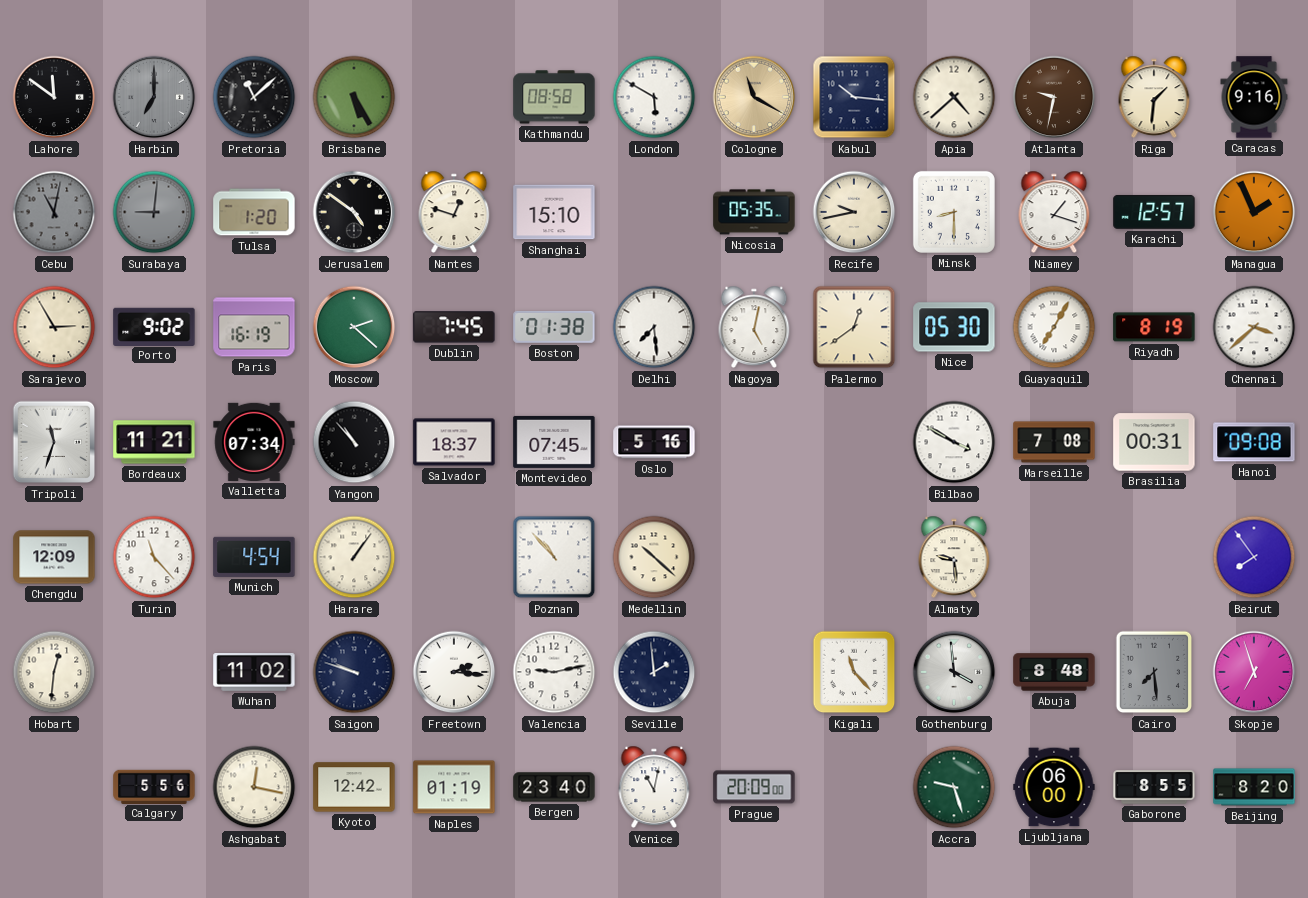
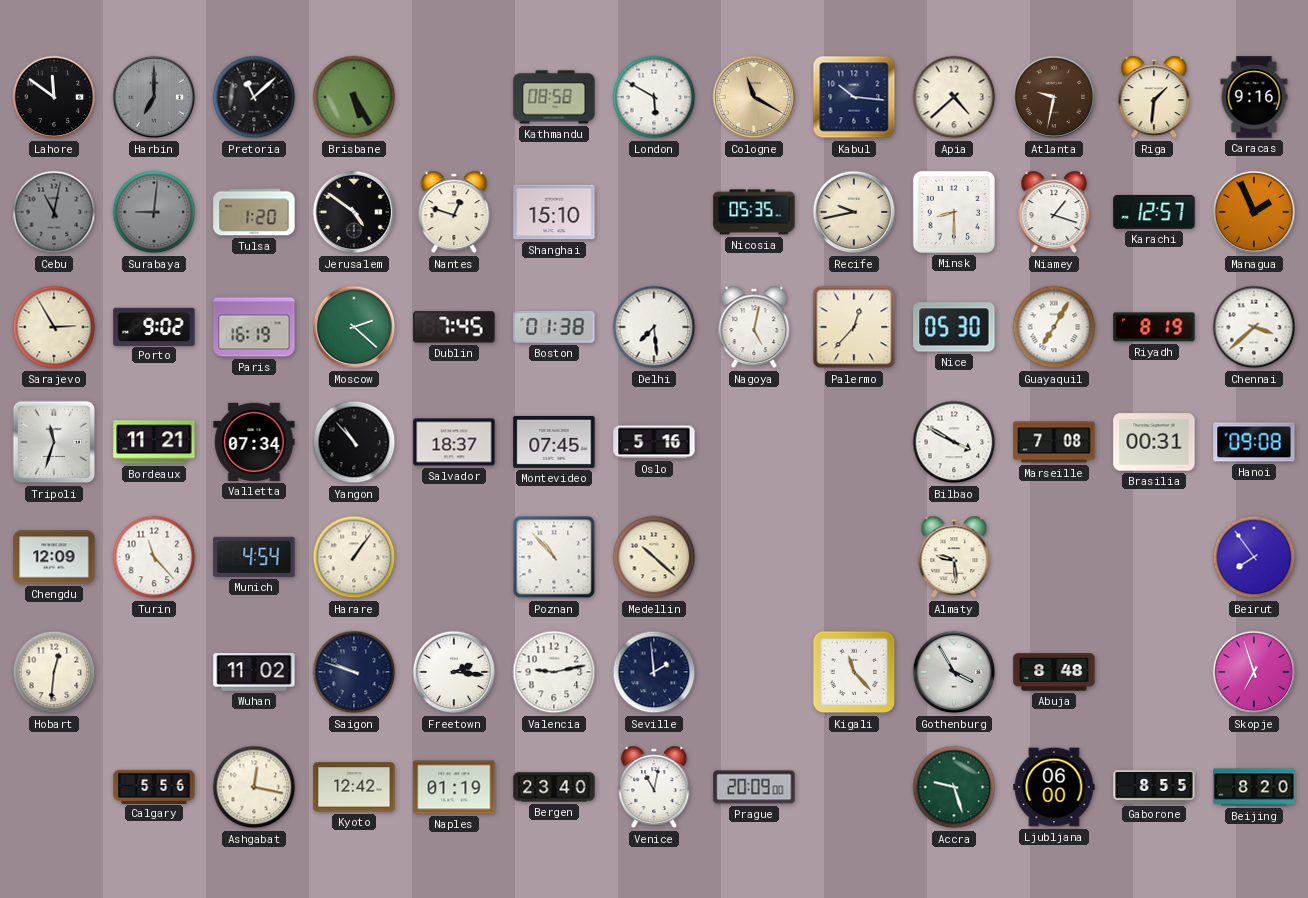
Palermo: 12:39 -> 12:37
Gothenburg: 3:59 -> 3:55
Cairo: 7:29 -> none
